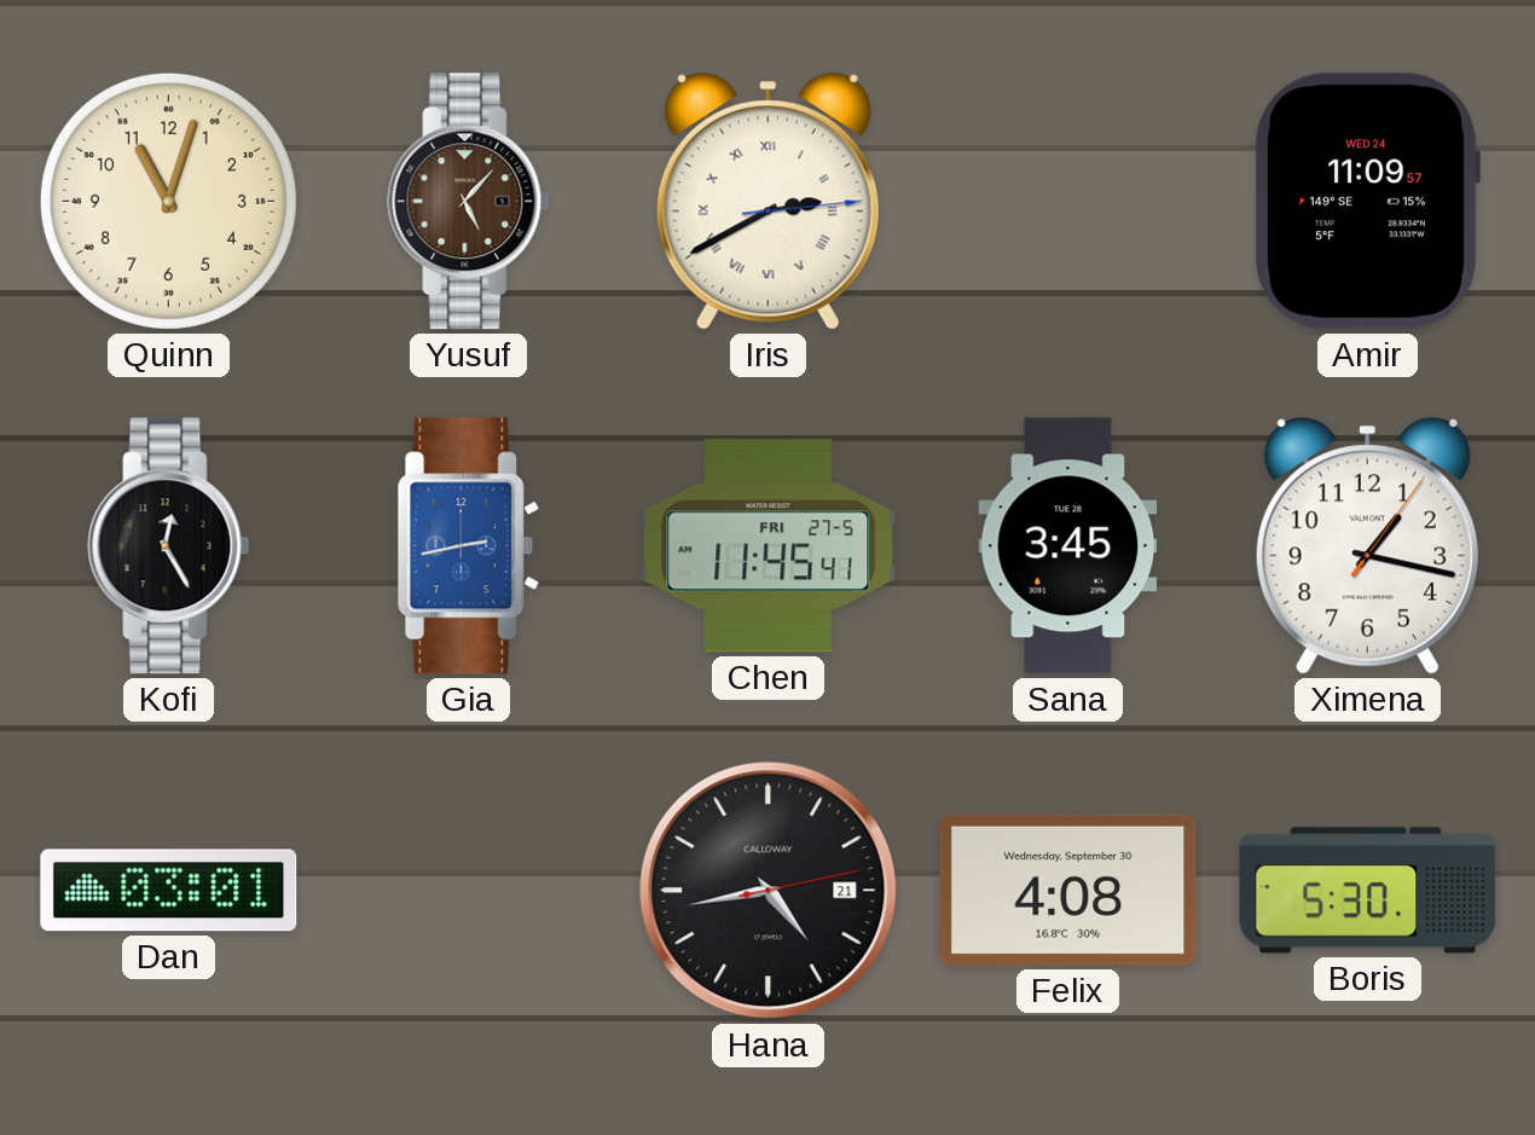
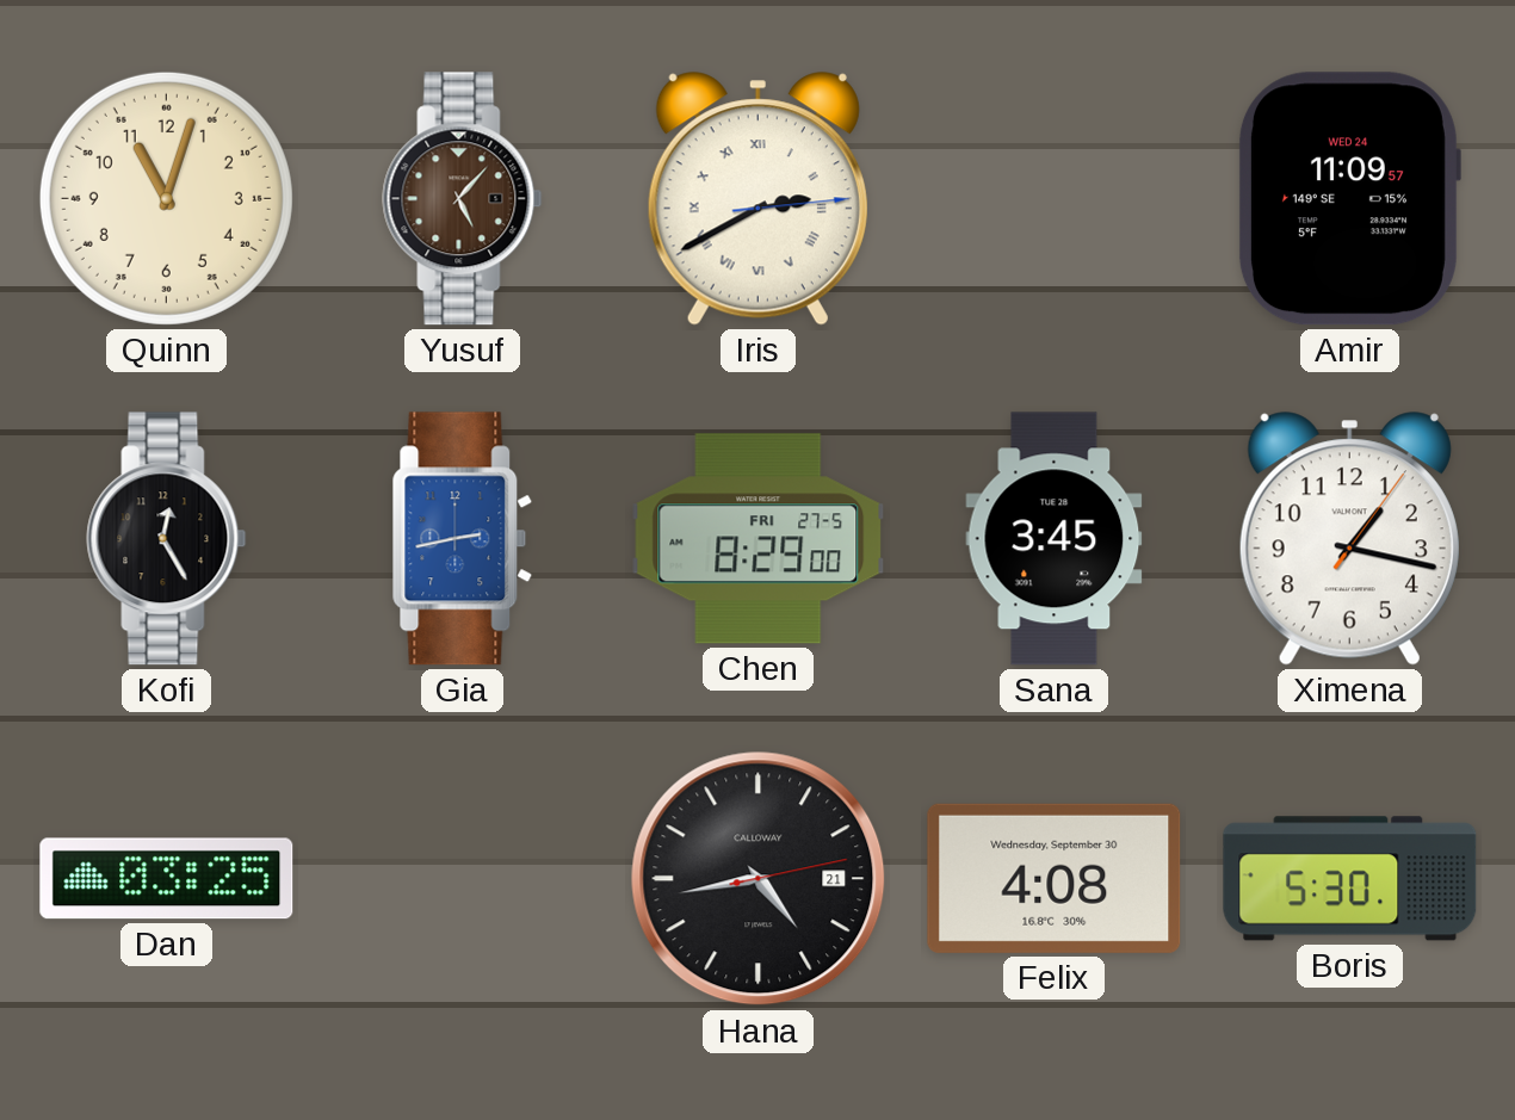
Chen: 11:45 -> 8:29
Dan: 03:01 -> 03:25
